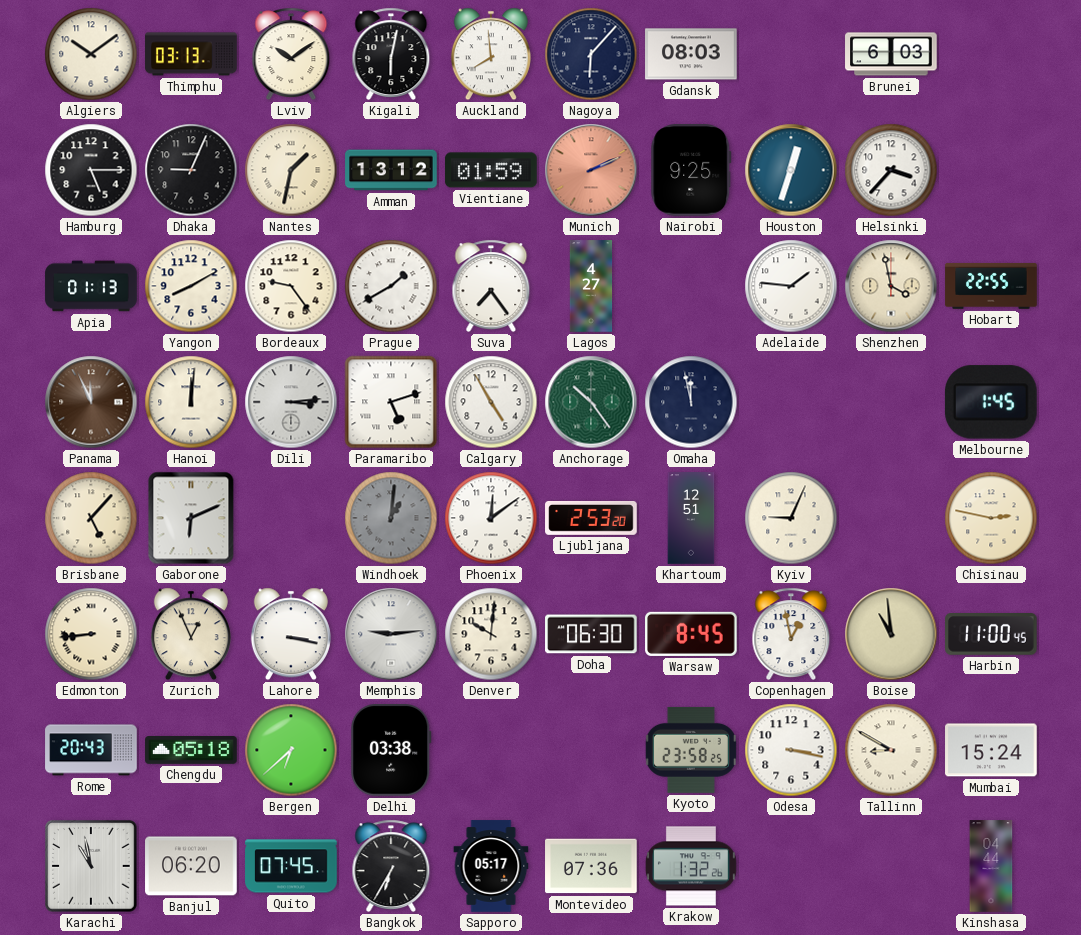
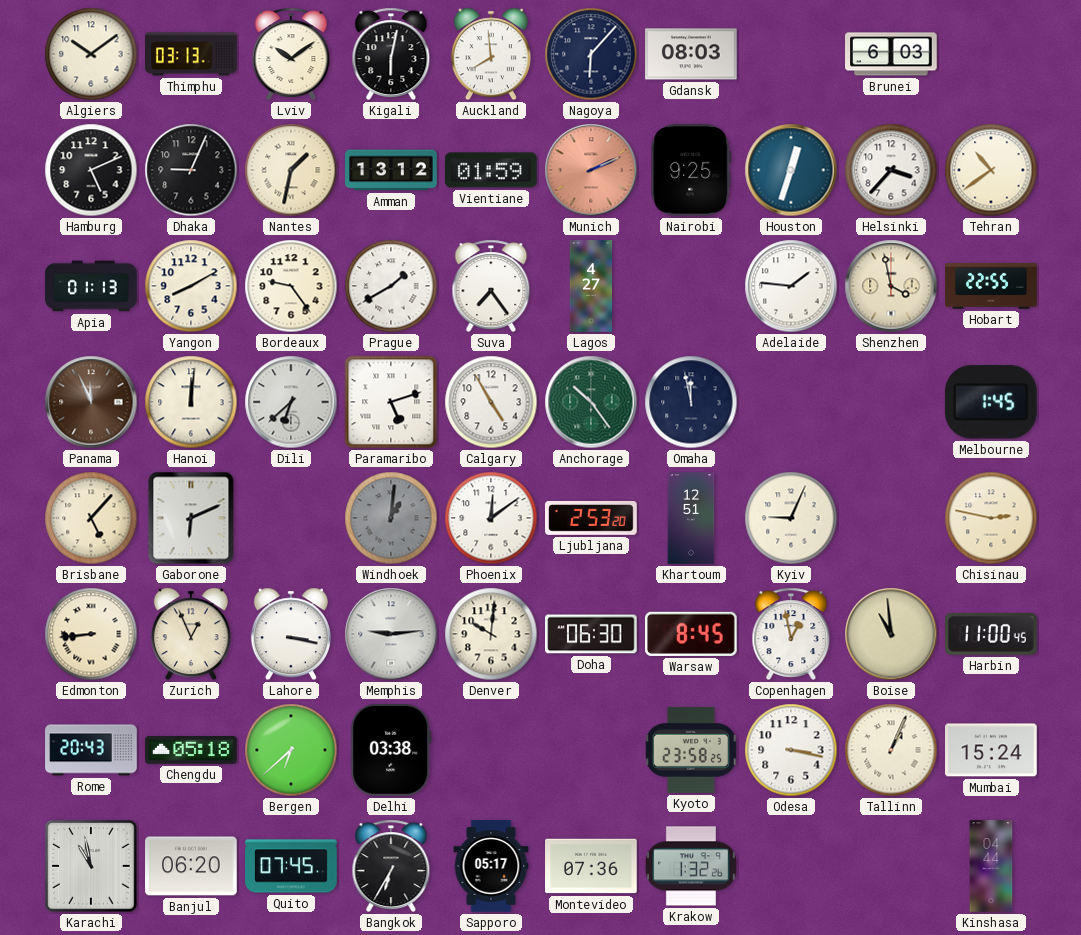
Hamburg: 5:15 -> 5:11
Tehran: none -> 10:39
Dili: 3:14 -> 6:38
Tallinn: 8:50 -> 1:04
